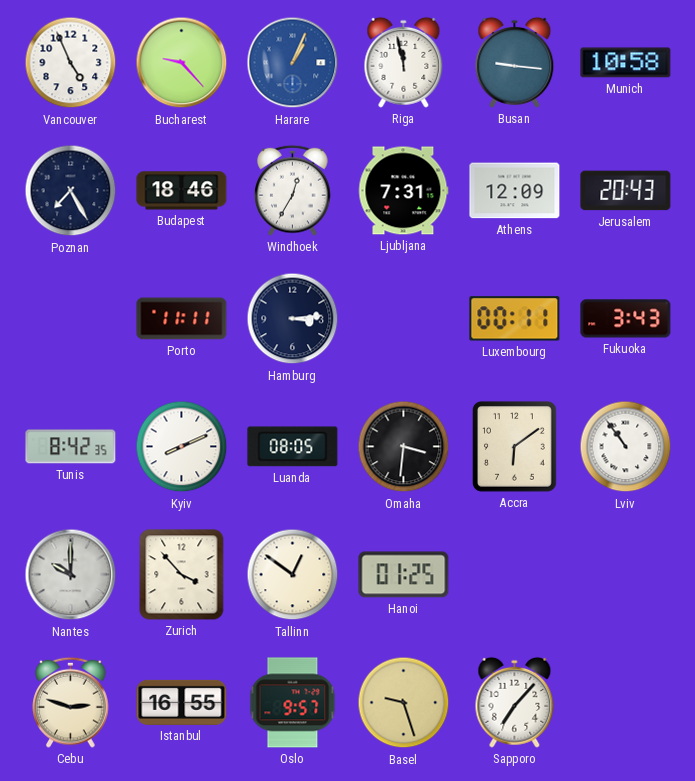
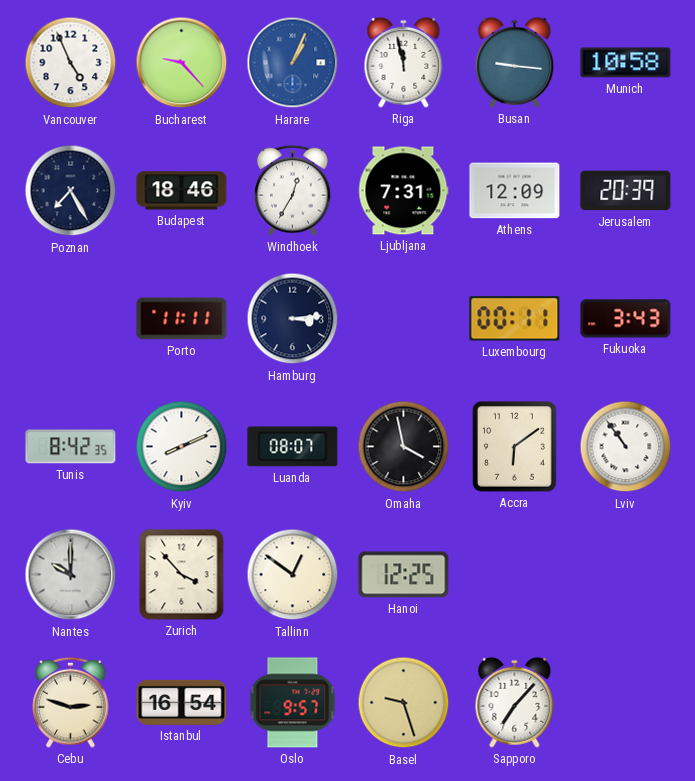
Jerusalem: 20:43 -> 20:39
Luanda: 08:05 -> 08:07
Omaha: 3:31 -> 3:58
Hanoi: 01:25 -> 12:25
Istanbul: 16:55 -> 16:54
